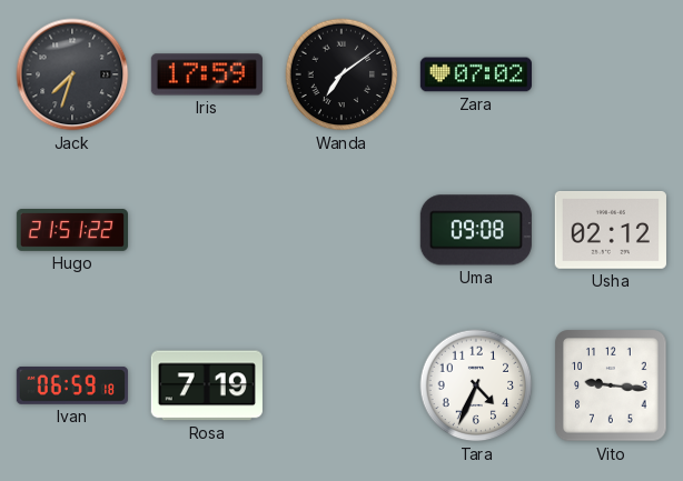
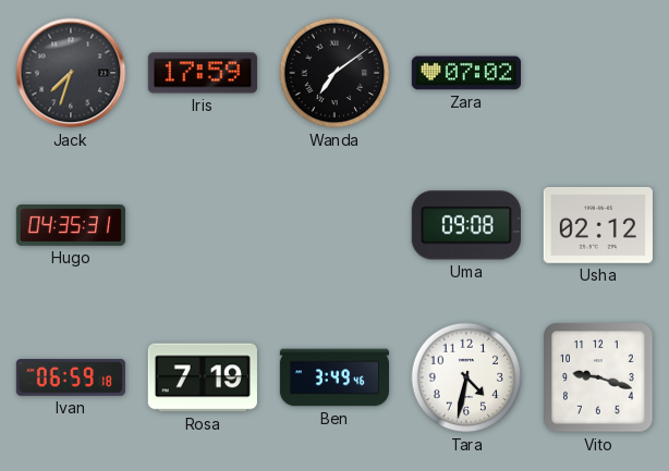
Hugo: 21:51 -> 04:35
Ben: none -> 3:49
Tara: 4:34 -> 4:32
Vito: 9:16 -> 9:18
